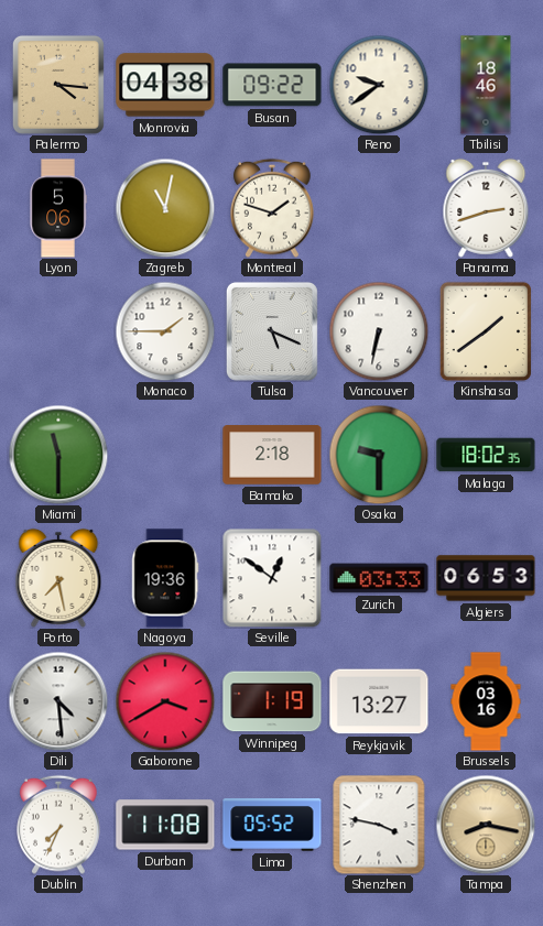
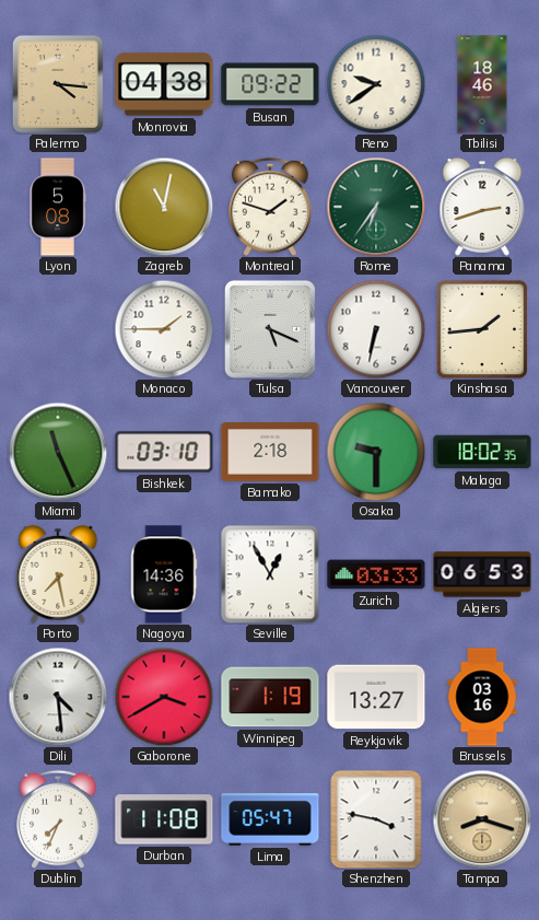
Lyon: 5:06 -> 5:08
Rome: none -> 6:36
Kinshasa: 1:39 -> 1:44
Miami: 11:30 -> 11:26
Bishkek: none -> 03:10
Nagoya: 19:36 -> 14:36
Seville: 12:51 -> 12:55
Lima: 05:52 -> 05:47
Tampa: 8:17 -> 8:18
